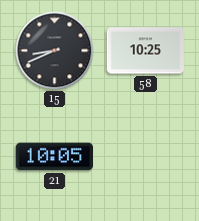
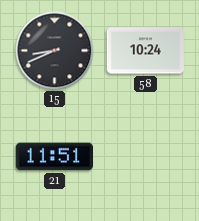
58: 10:25 -> 10:24
21: 10:05 -> 11:51
